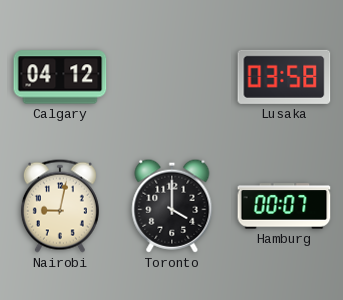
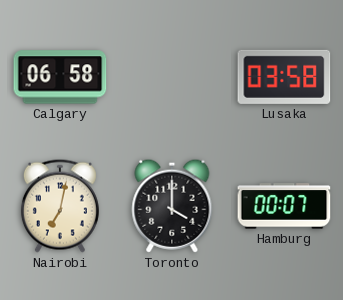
Calgary: 04:12 -> 06:58
Nairobi: 9:02 -> 7:02
